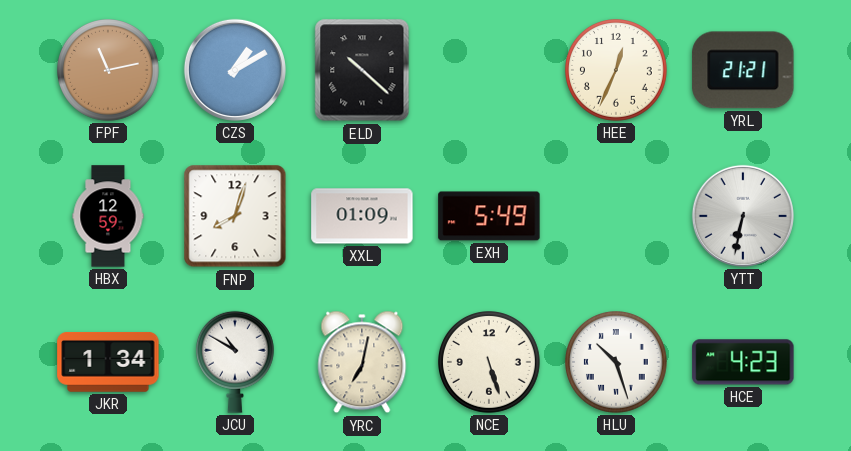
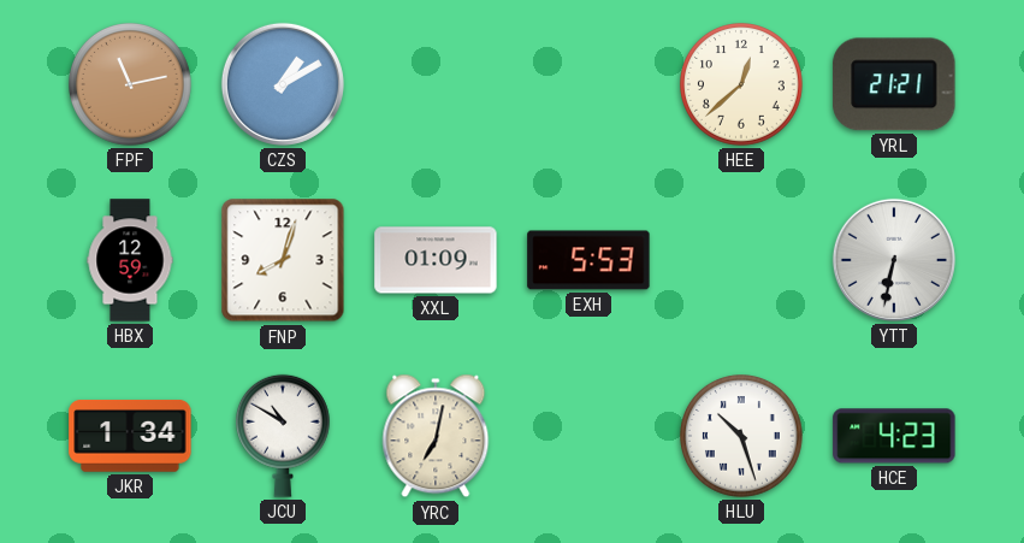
ELD: 10:22 -> none
HEE: 12:34 -> 12:38
EXH: 5:49 -> 5:53
NCE: 5:27 -> none
